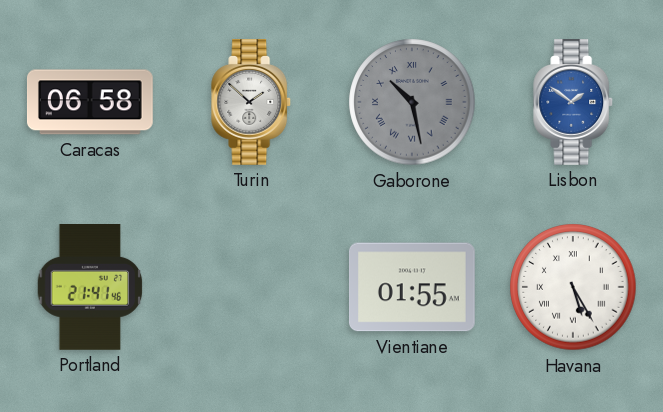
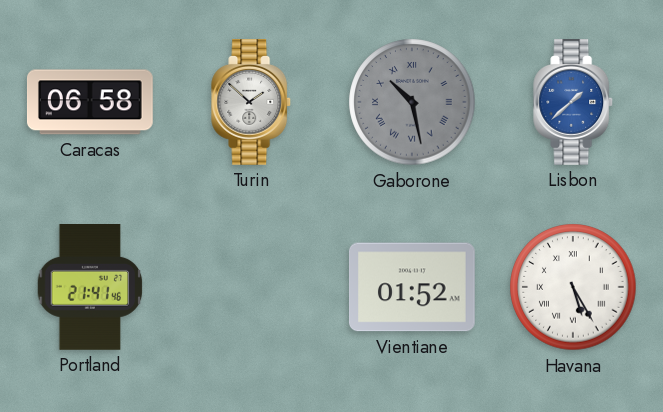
Lisbon: 1:51 -> 1:38
Vientiane: 01:55 -> 01:52
